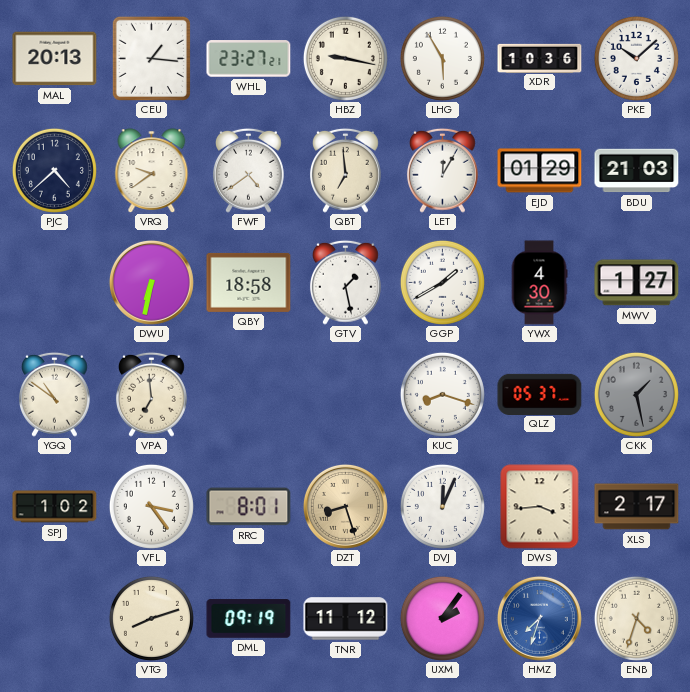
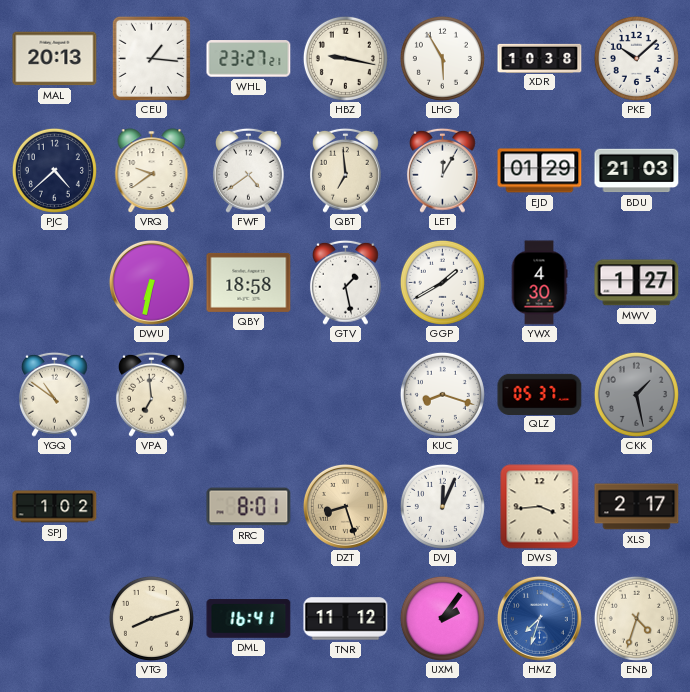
XDR: 10:36 -> 10:38
VFL: 3:24 -> none
DML: 09:19 -> 16:41
